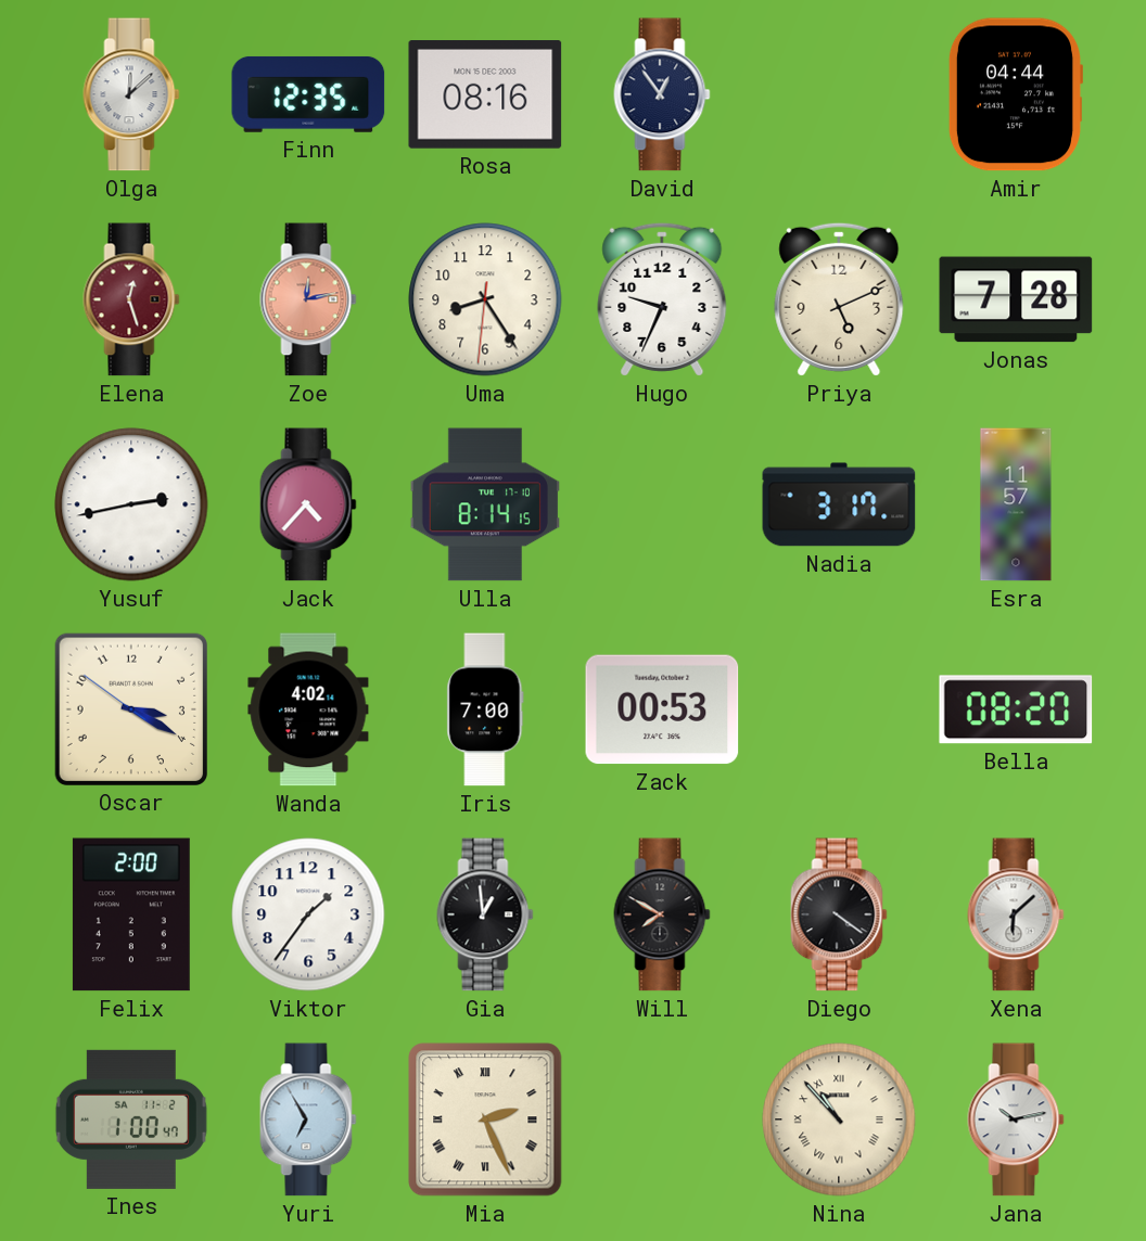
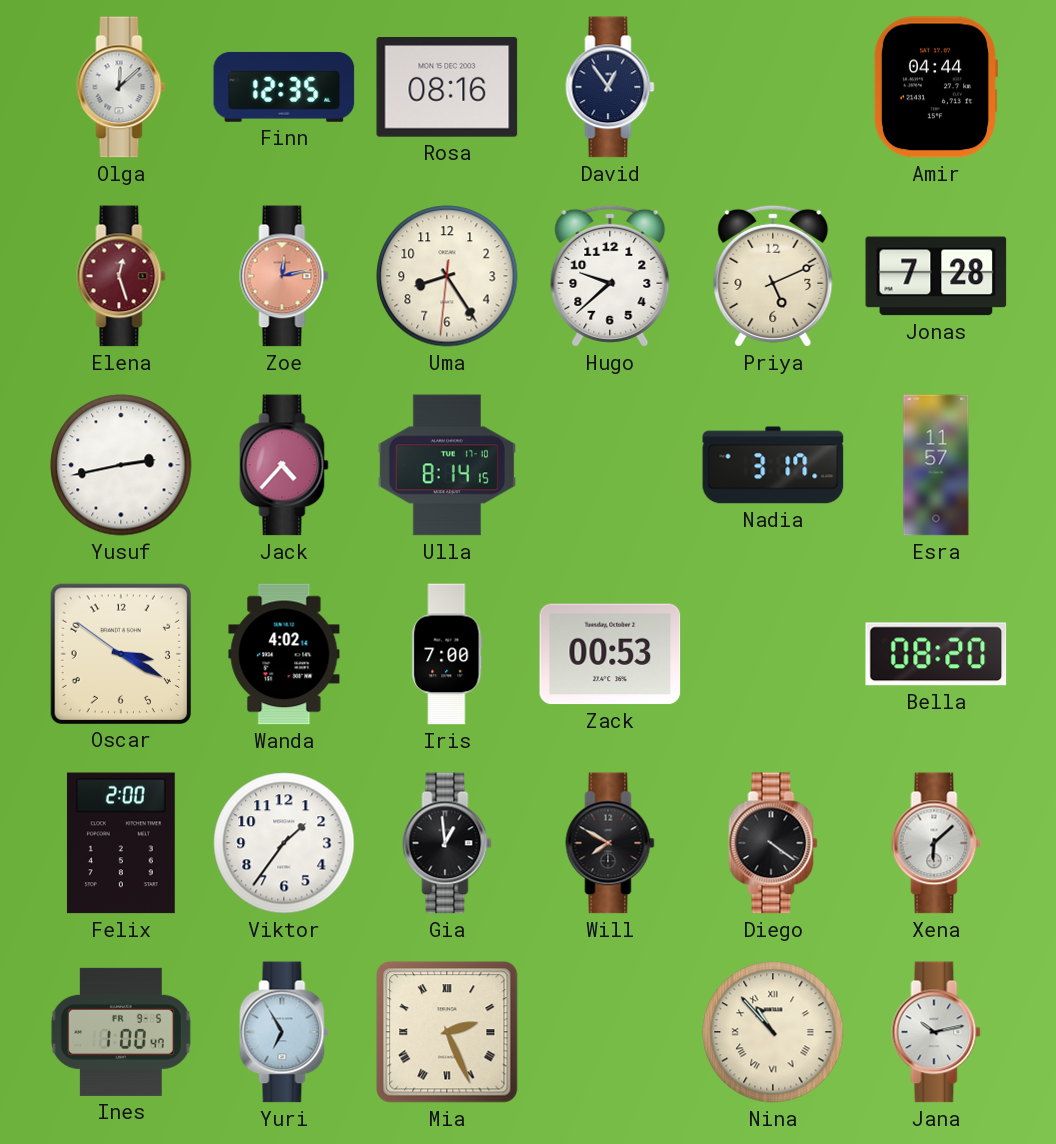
Hugo: 9:34 -> 9:38
Ines date: SA 11-2 -> FR 9-5
